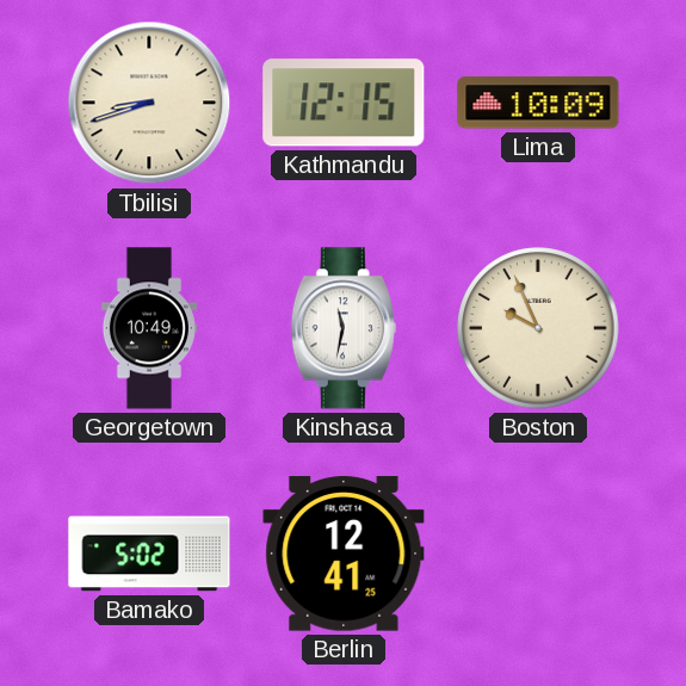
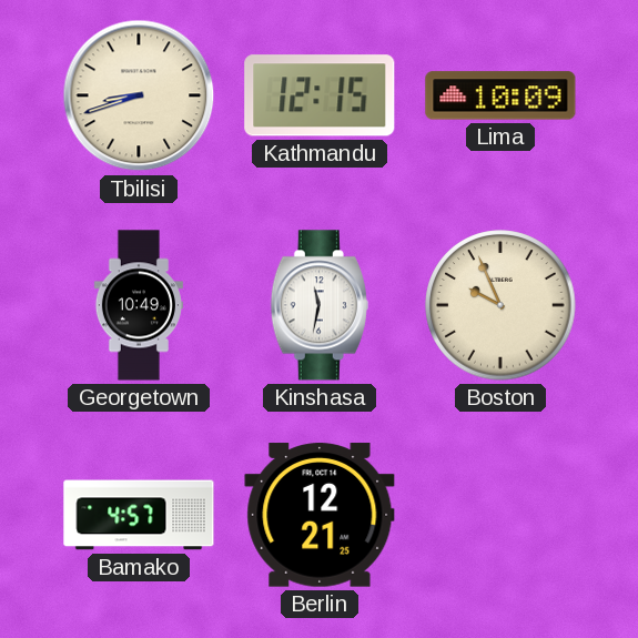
Bamako: 5:02 -> 4:57
Berlin: 12:41 -> 12:21
